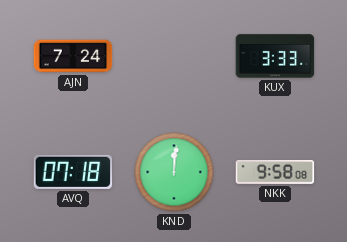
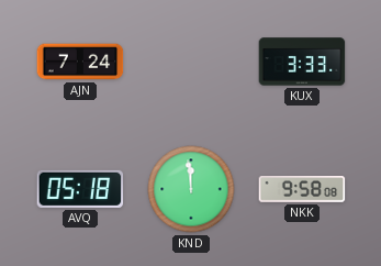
AVQ: 07:18 -> 05:18
KND: 12:01 -> 11:59
